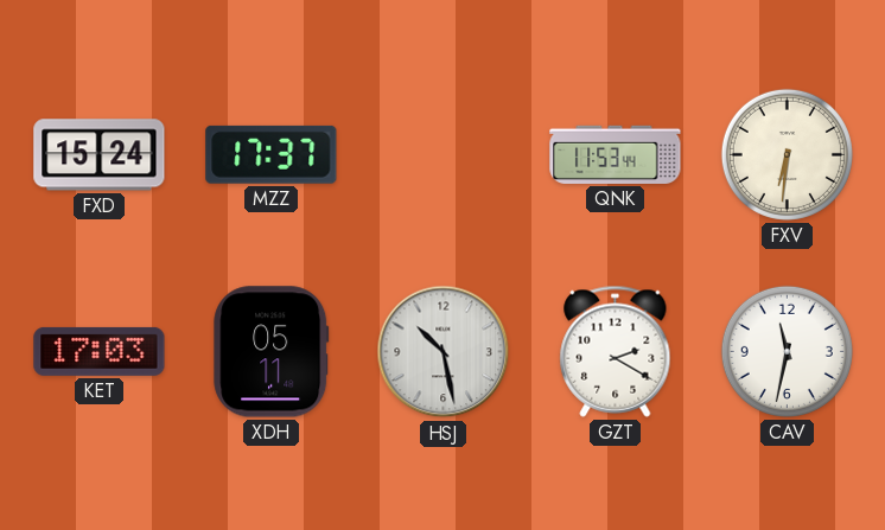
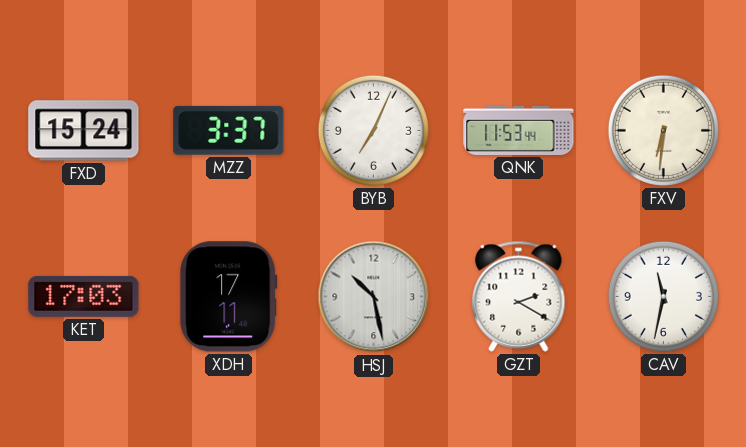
MZZ: 17:37 -> 3:37
BYB: none -> 7:04
XDH: 05:11 -> 17:11
